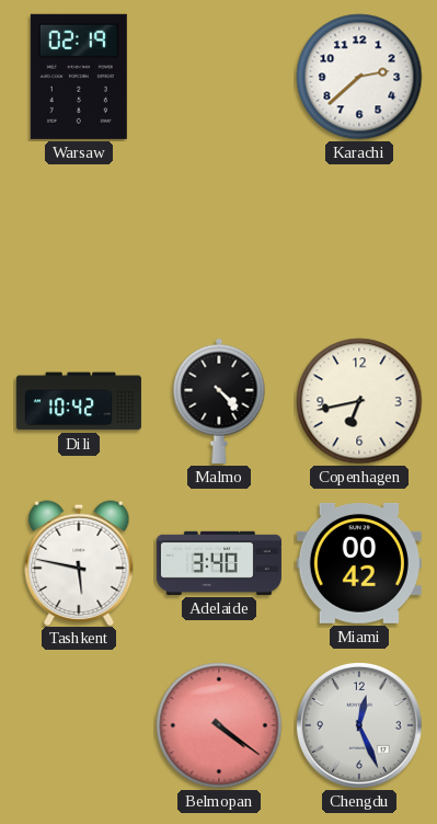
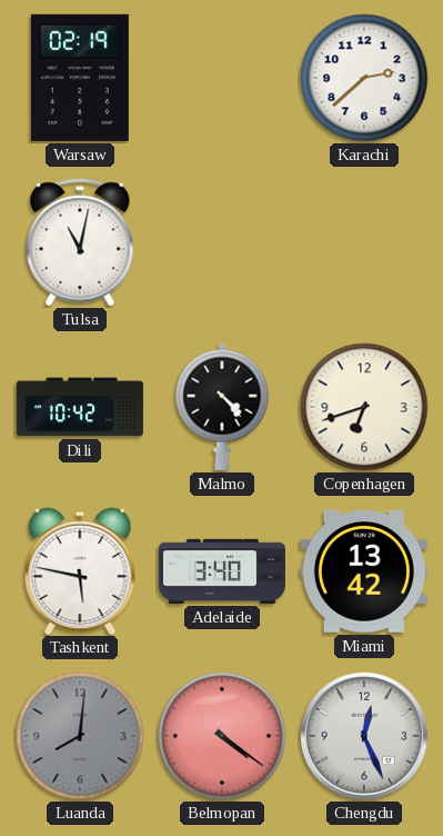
Tulsa: none -> 11:02
Copenhagen: 6:43 -> 6:42
Miami: 00:42 -> 13:42
Luanda: none -> 8:01
